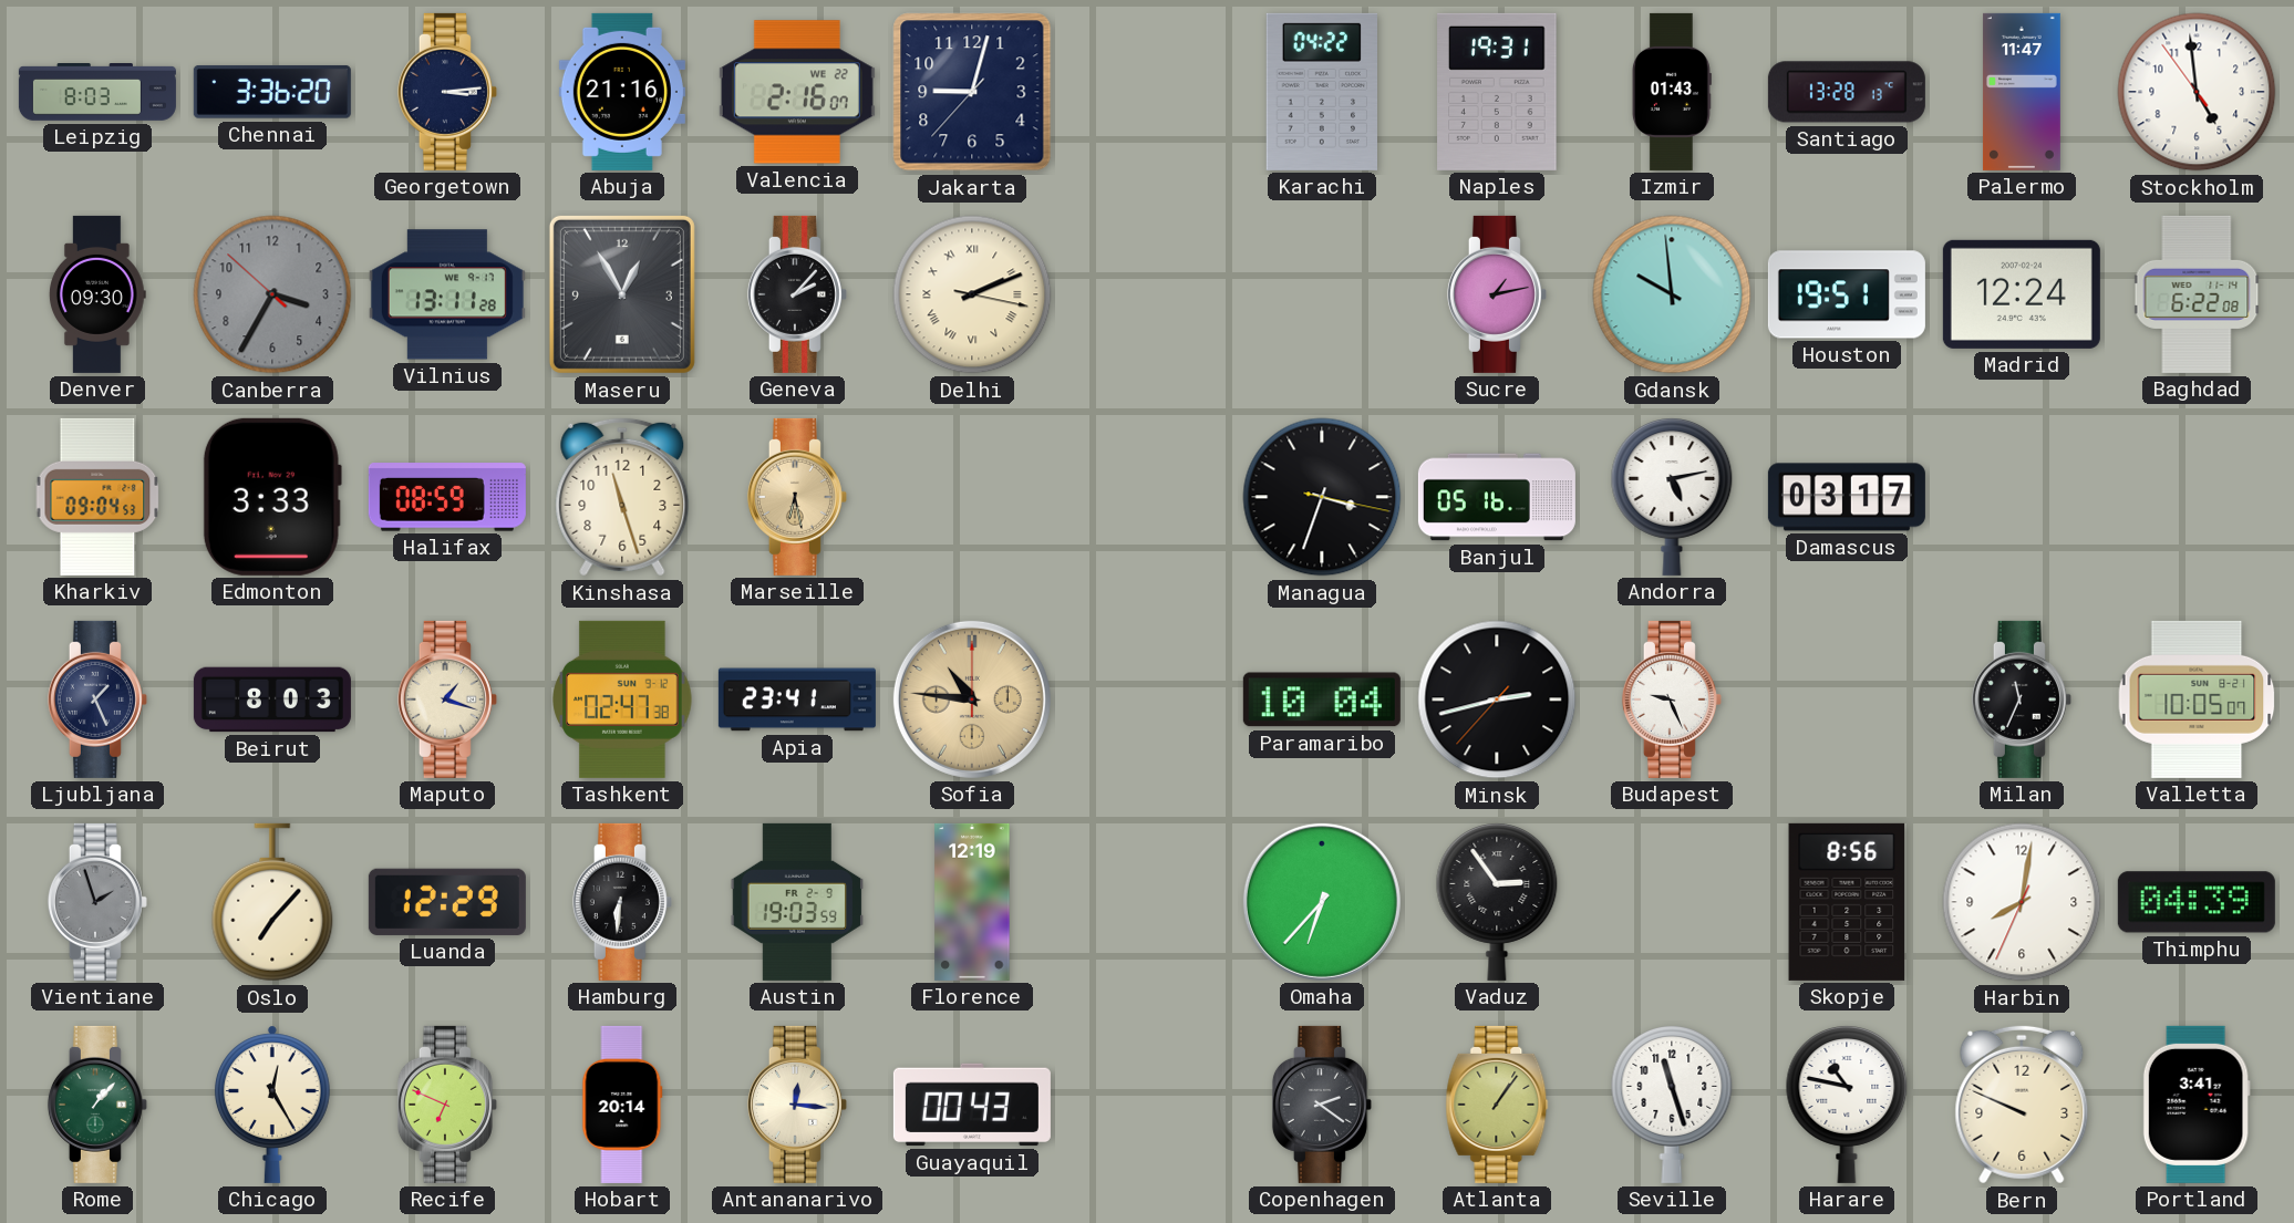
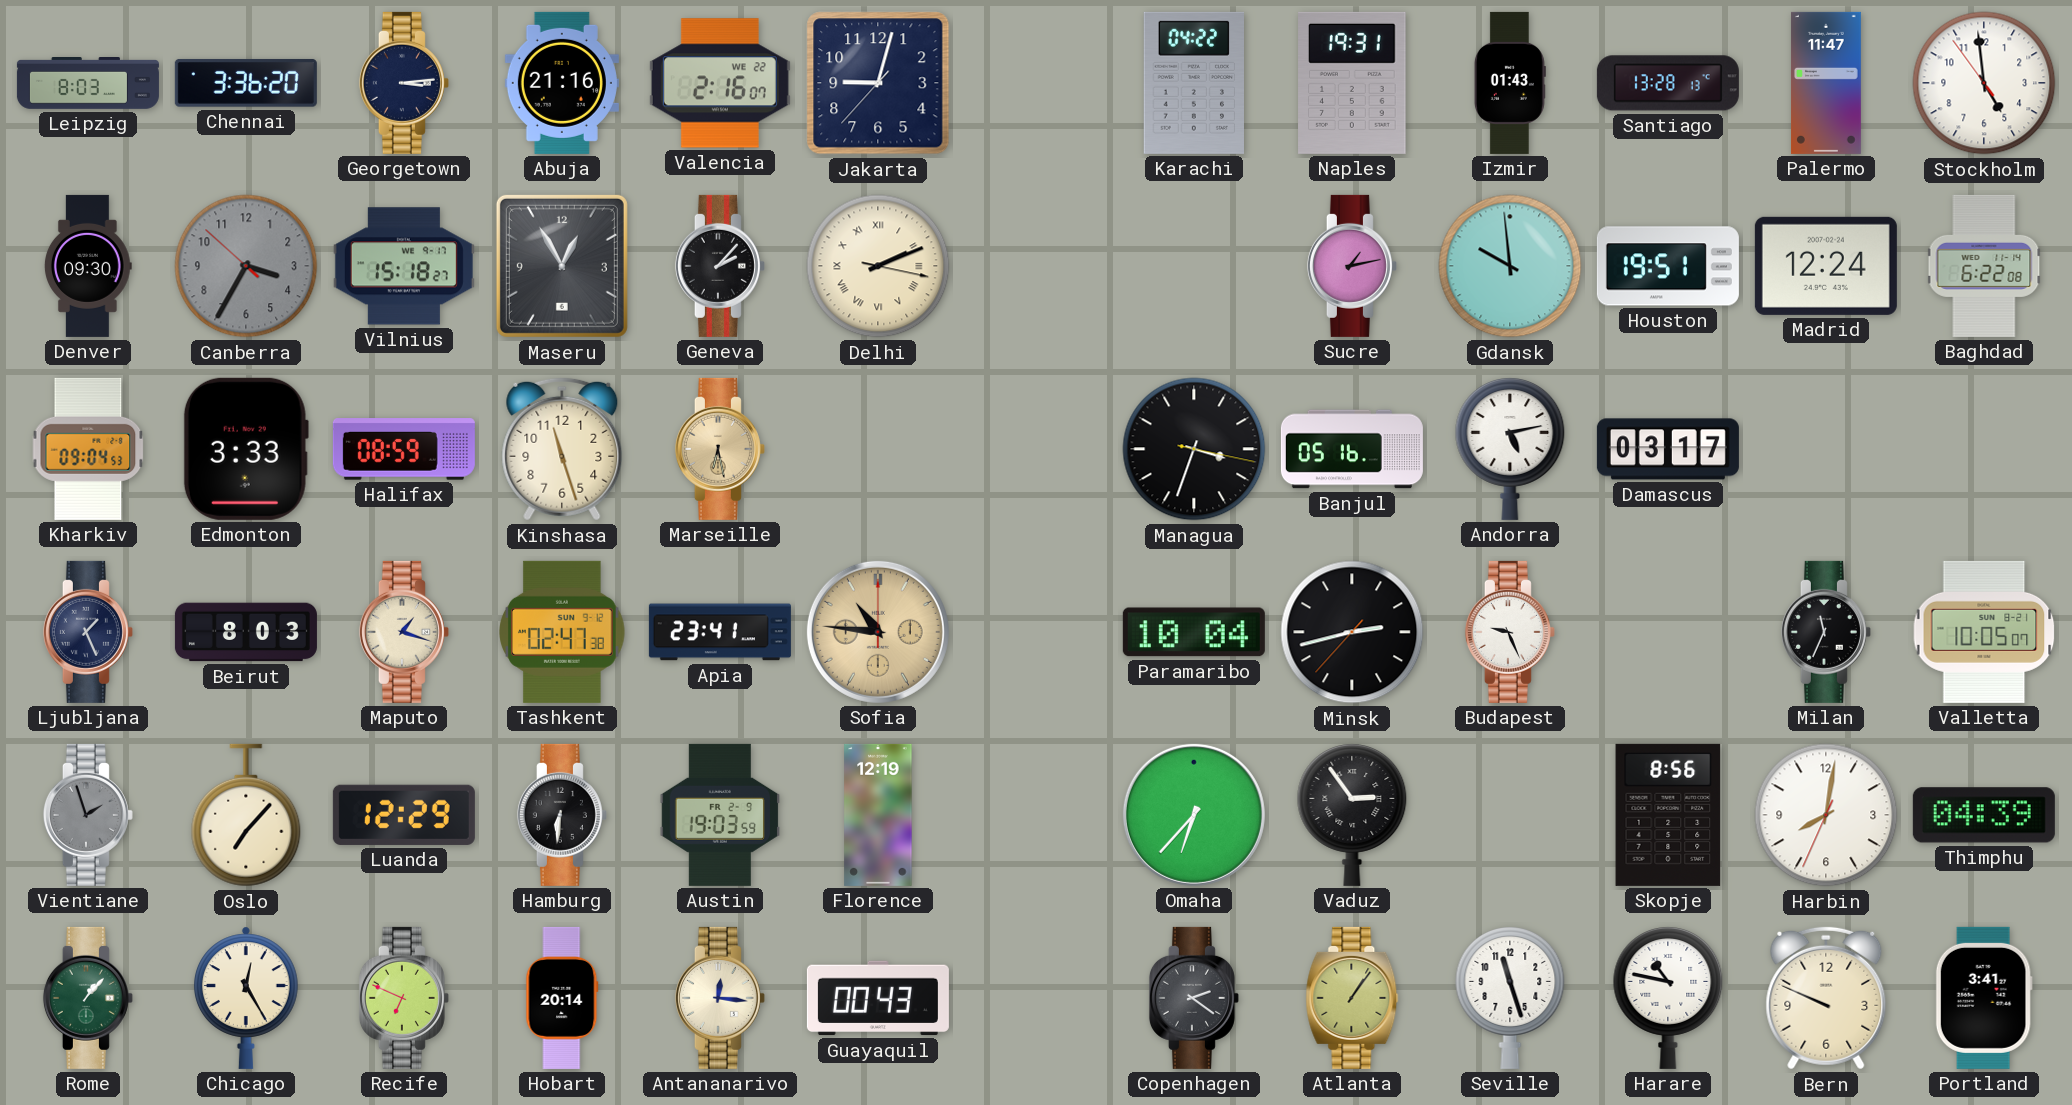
Vilnius: 13:11 -> 15:18
